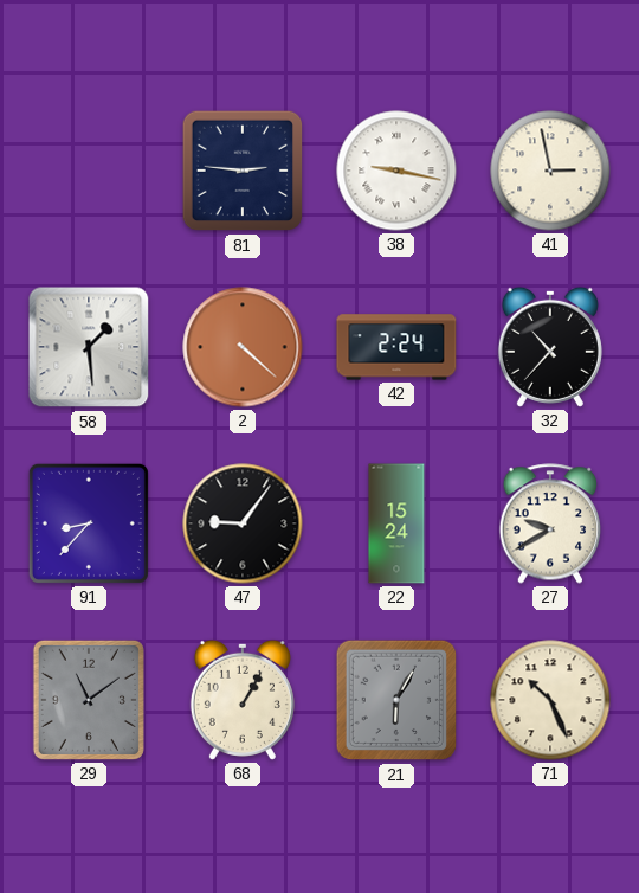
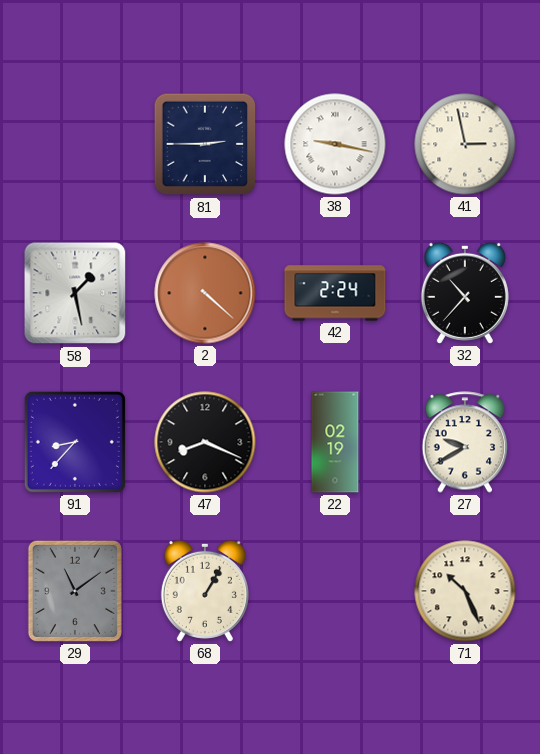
81: 2:46 -> 2:45
58: 1:29 -> 1:28
47: 9:06 -> 8:19
22: 15:24 -> 02:19
21: 6:05 -> none
